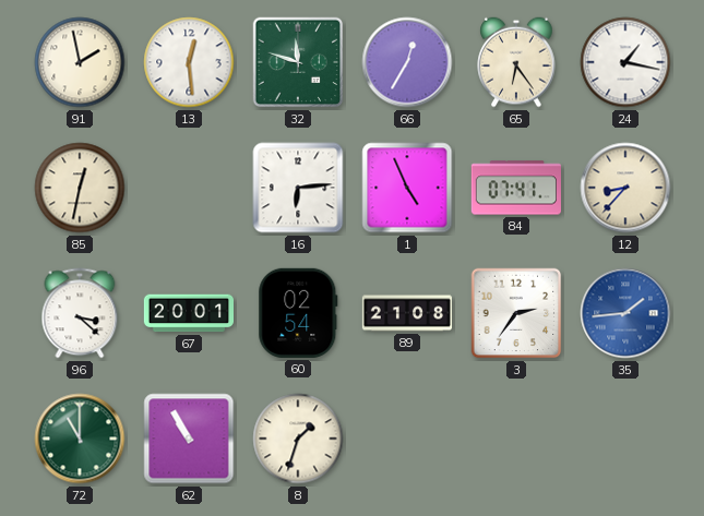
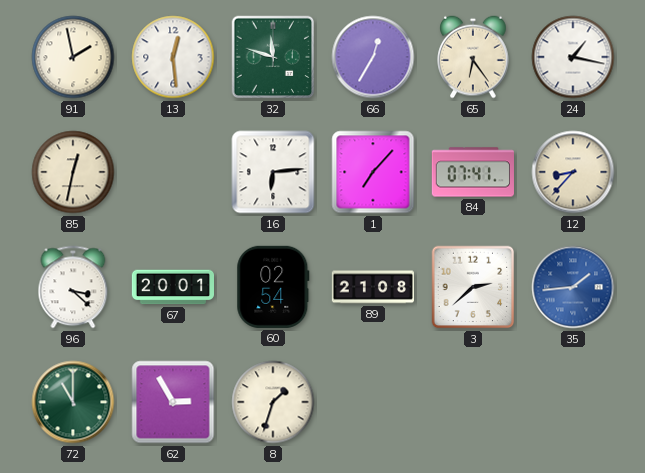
1: 4:56 -> 7:07
3: 2:36 -> 2:38
62: 10:55 -> 2:55
